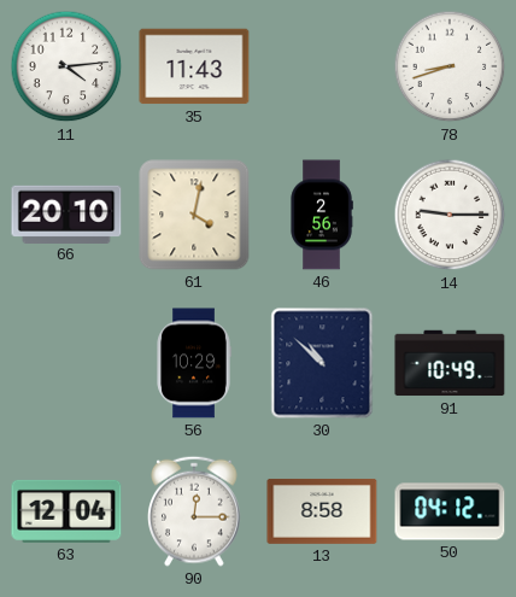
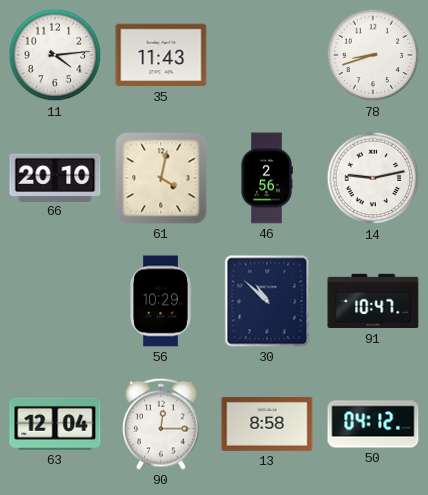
14: 9:15 -> 9:13
91: 10:49 -> 10:47
